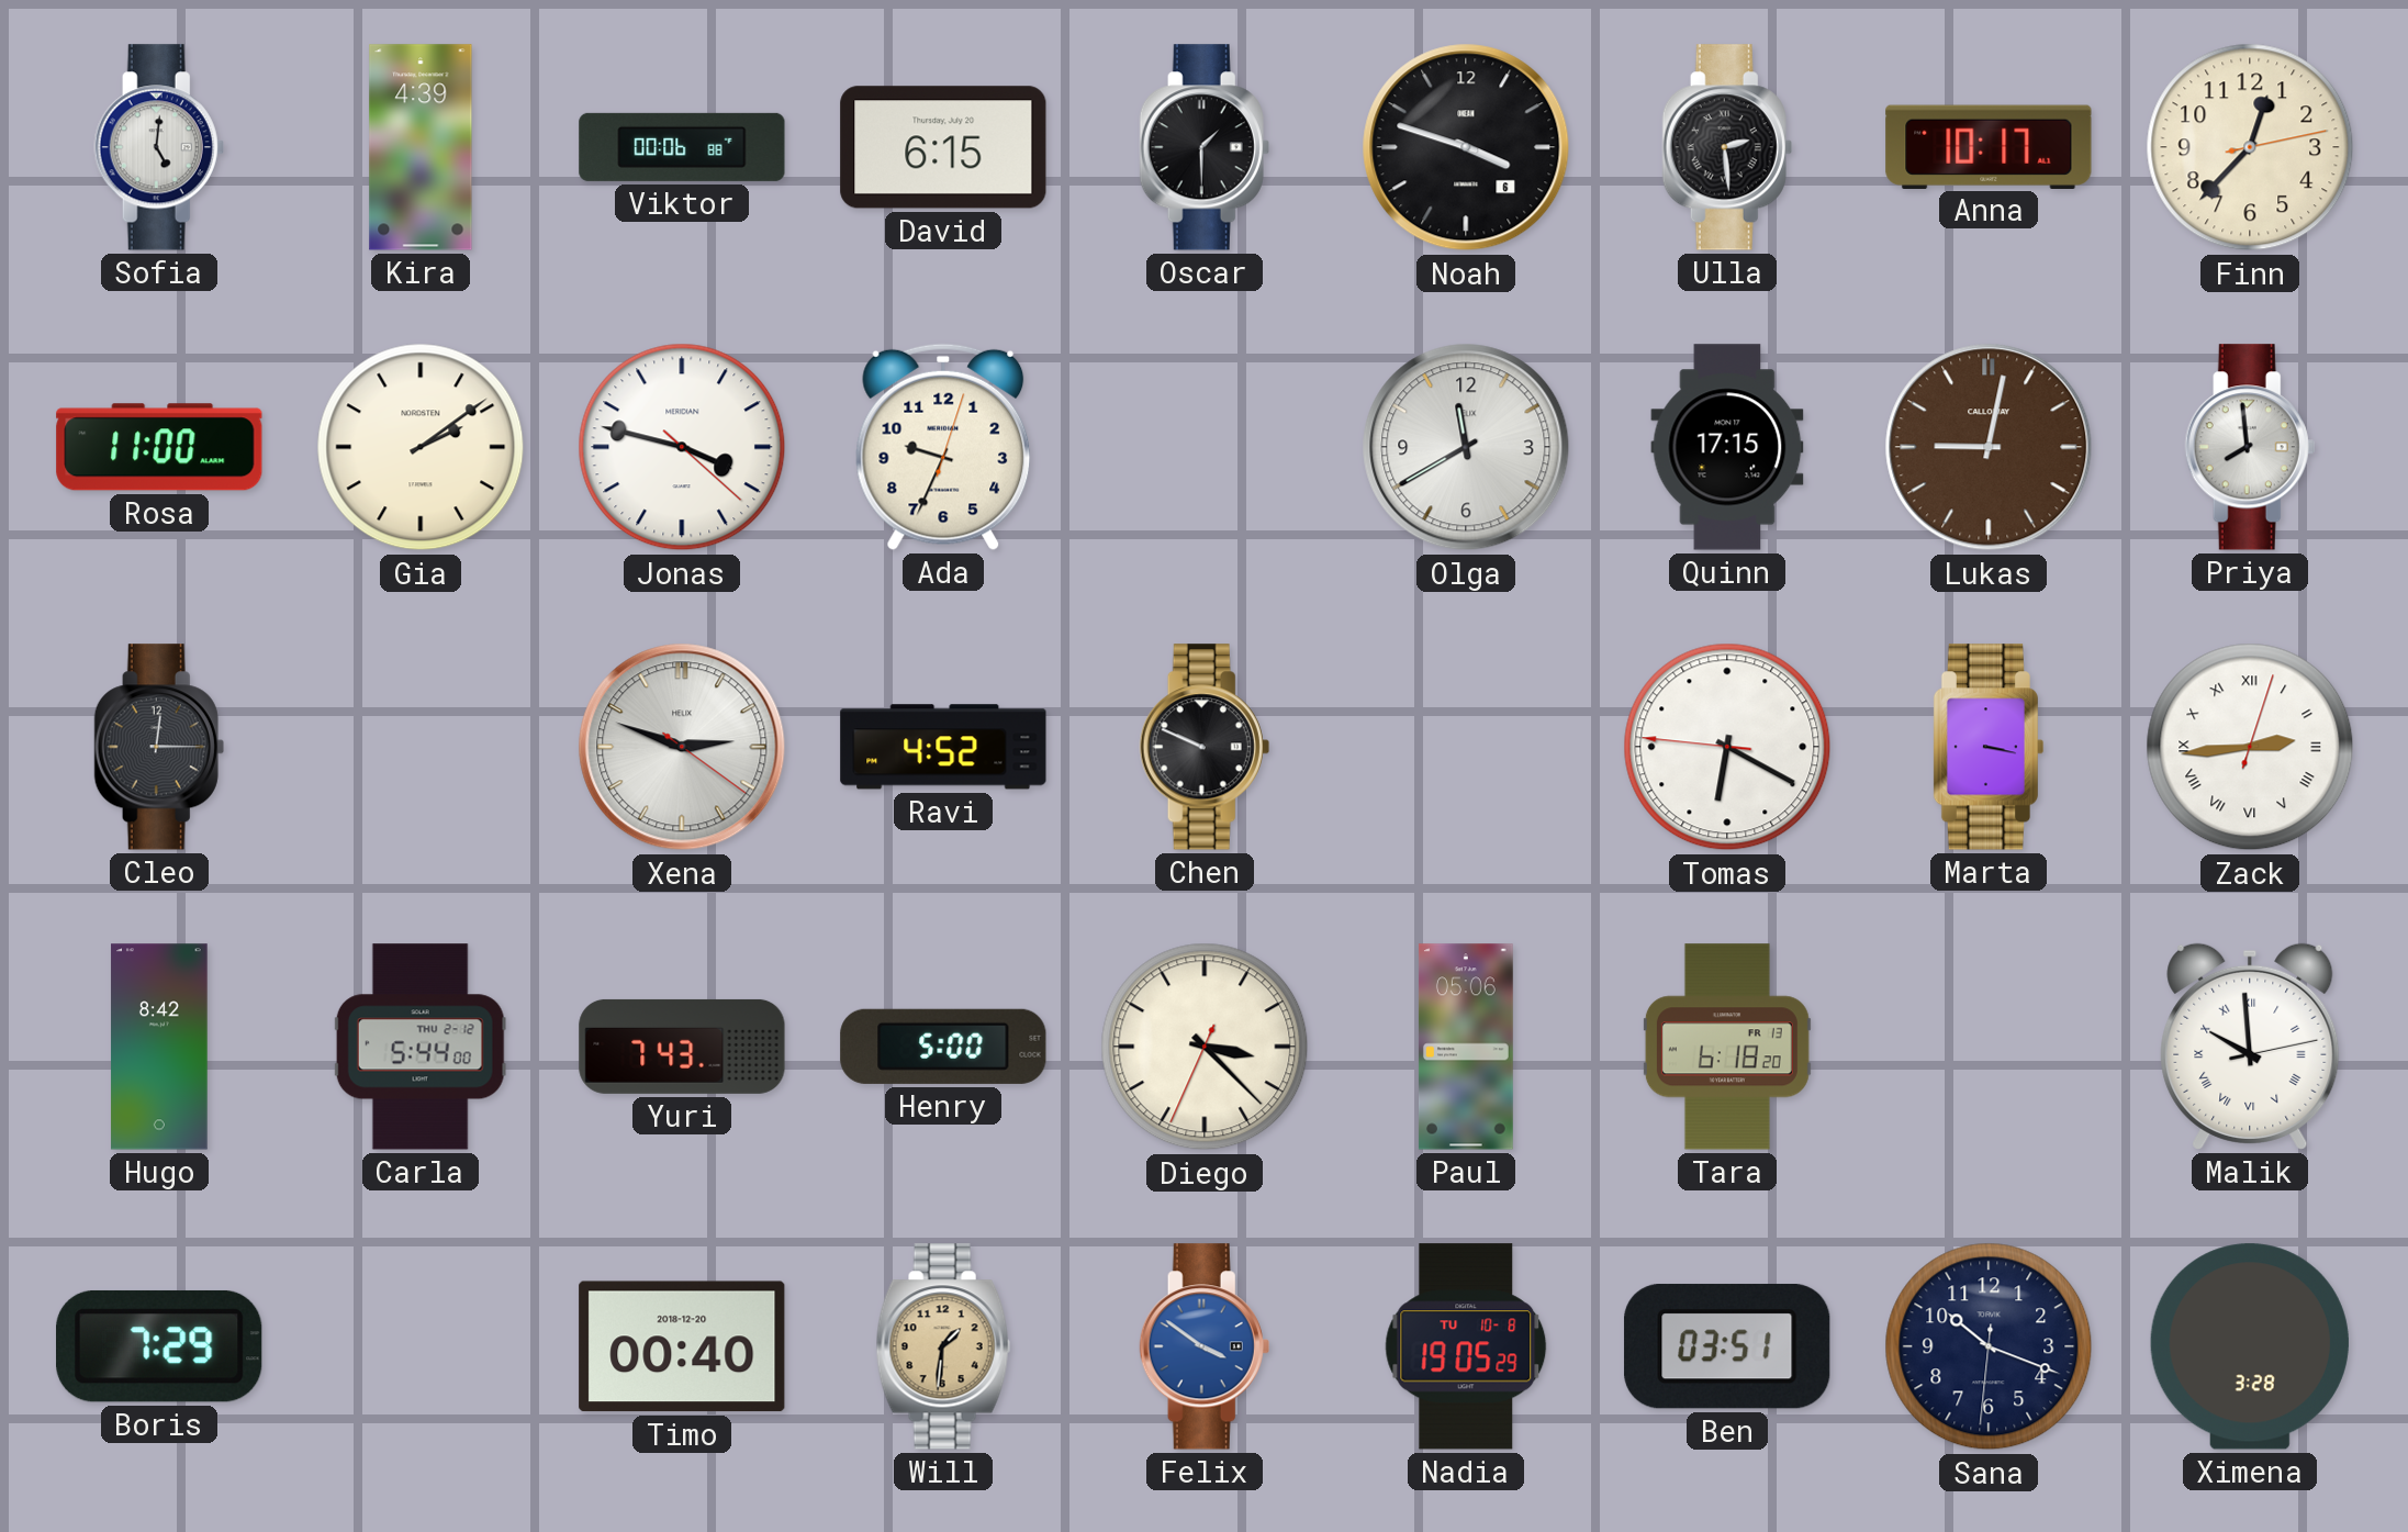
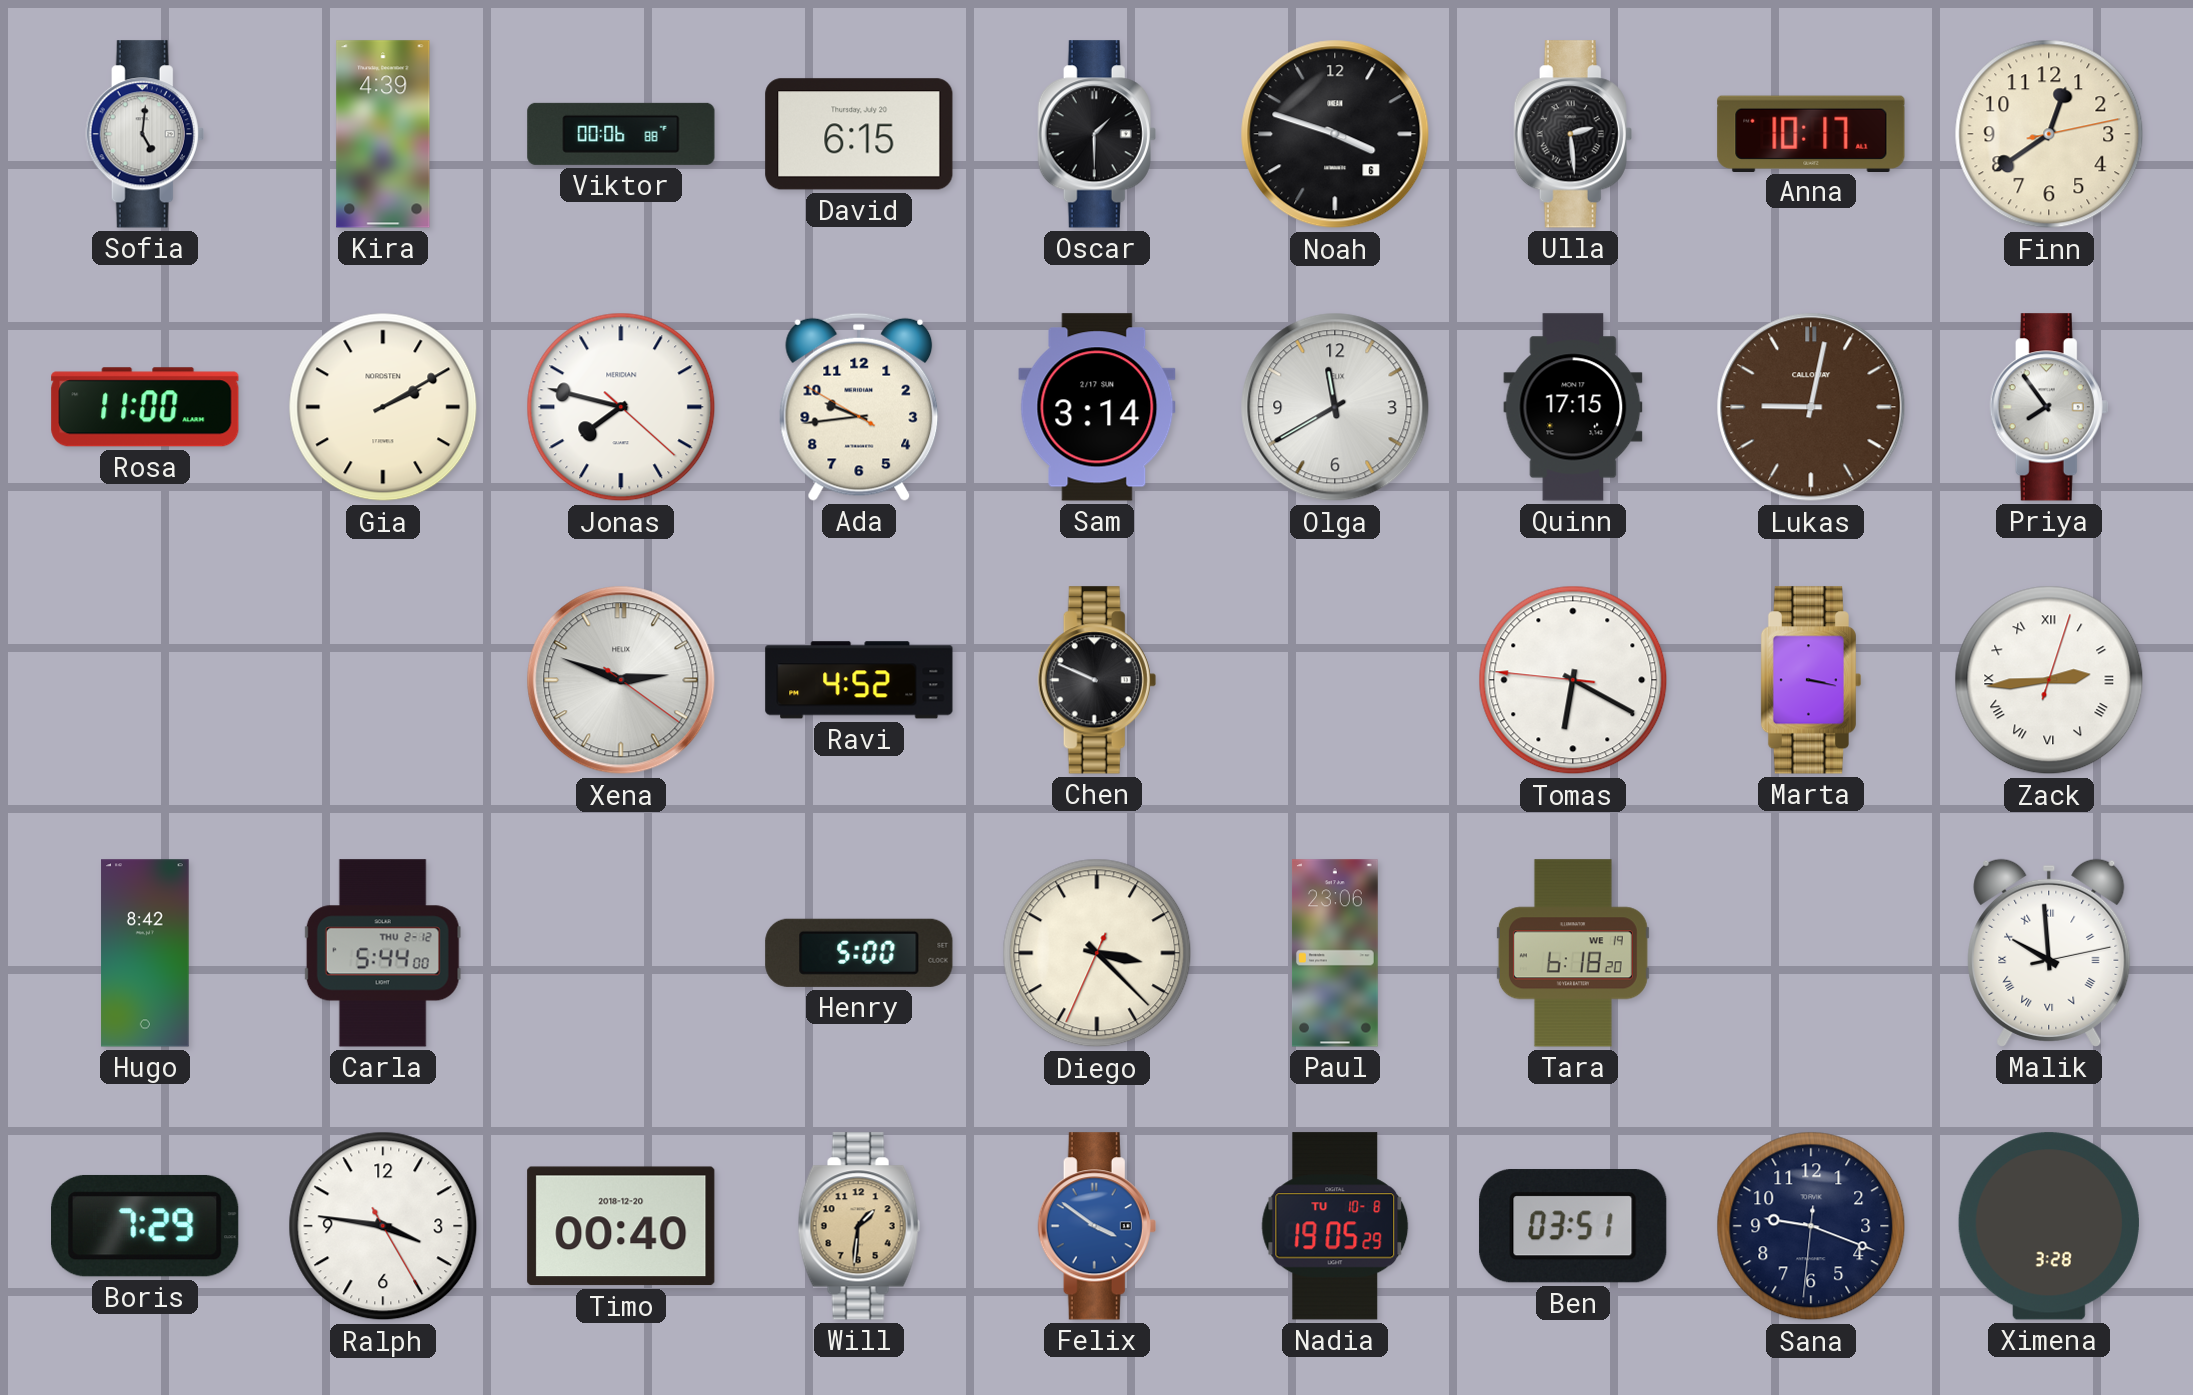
Finn: 12:37 -> 12:39
Gia: 2:09 -> 2:10
Jonas: 3:47 -> 7:47
Ada: 9:34 -> 9:43
Sam: none -> 3:14
Priya: 7:59 -> 7:54
Cleo: 12:15 -> none
Yuri: 7:43 -> none
Paul: 05:06 -> 23:06
Tara date: FR 13 -> WE 19
Ralph: none -> 3:46
Sana: 10:18 -> 9:18
